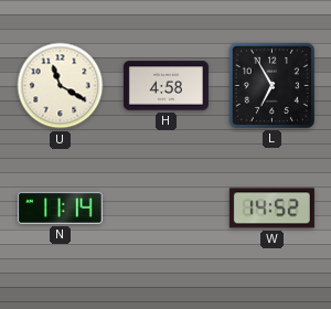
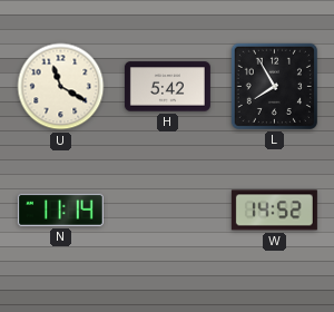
H: 4:58 -> 5:42
L: 6:55 -> 7:55
